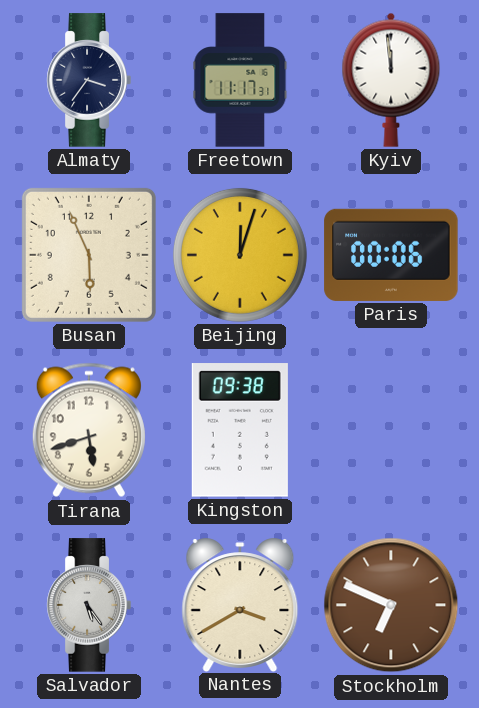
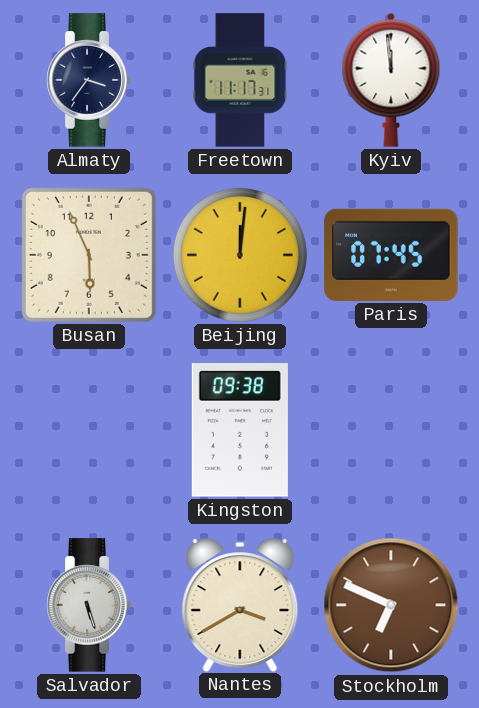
Beijing: 12:03 -> 12:01
Paris: 00:06 -> 07:45
Tirana: 5:42 -> none
Salvador: 5:24 -> 5:27
